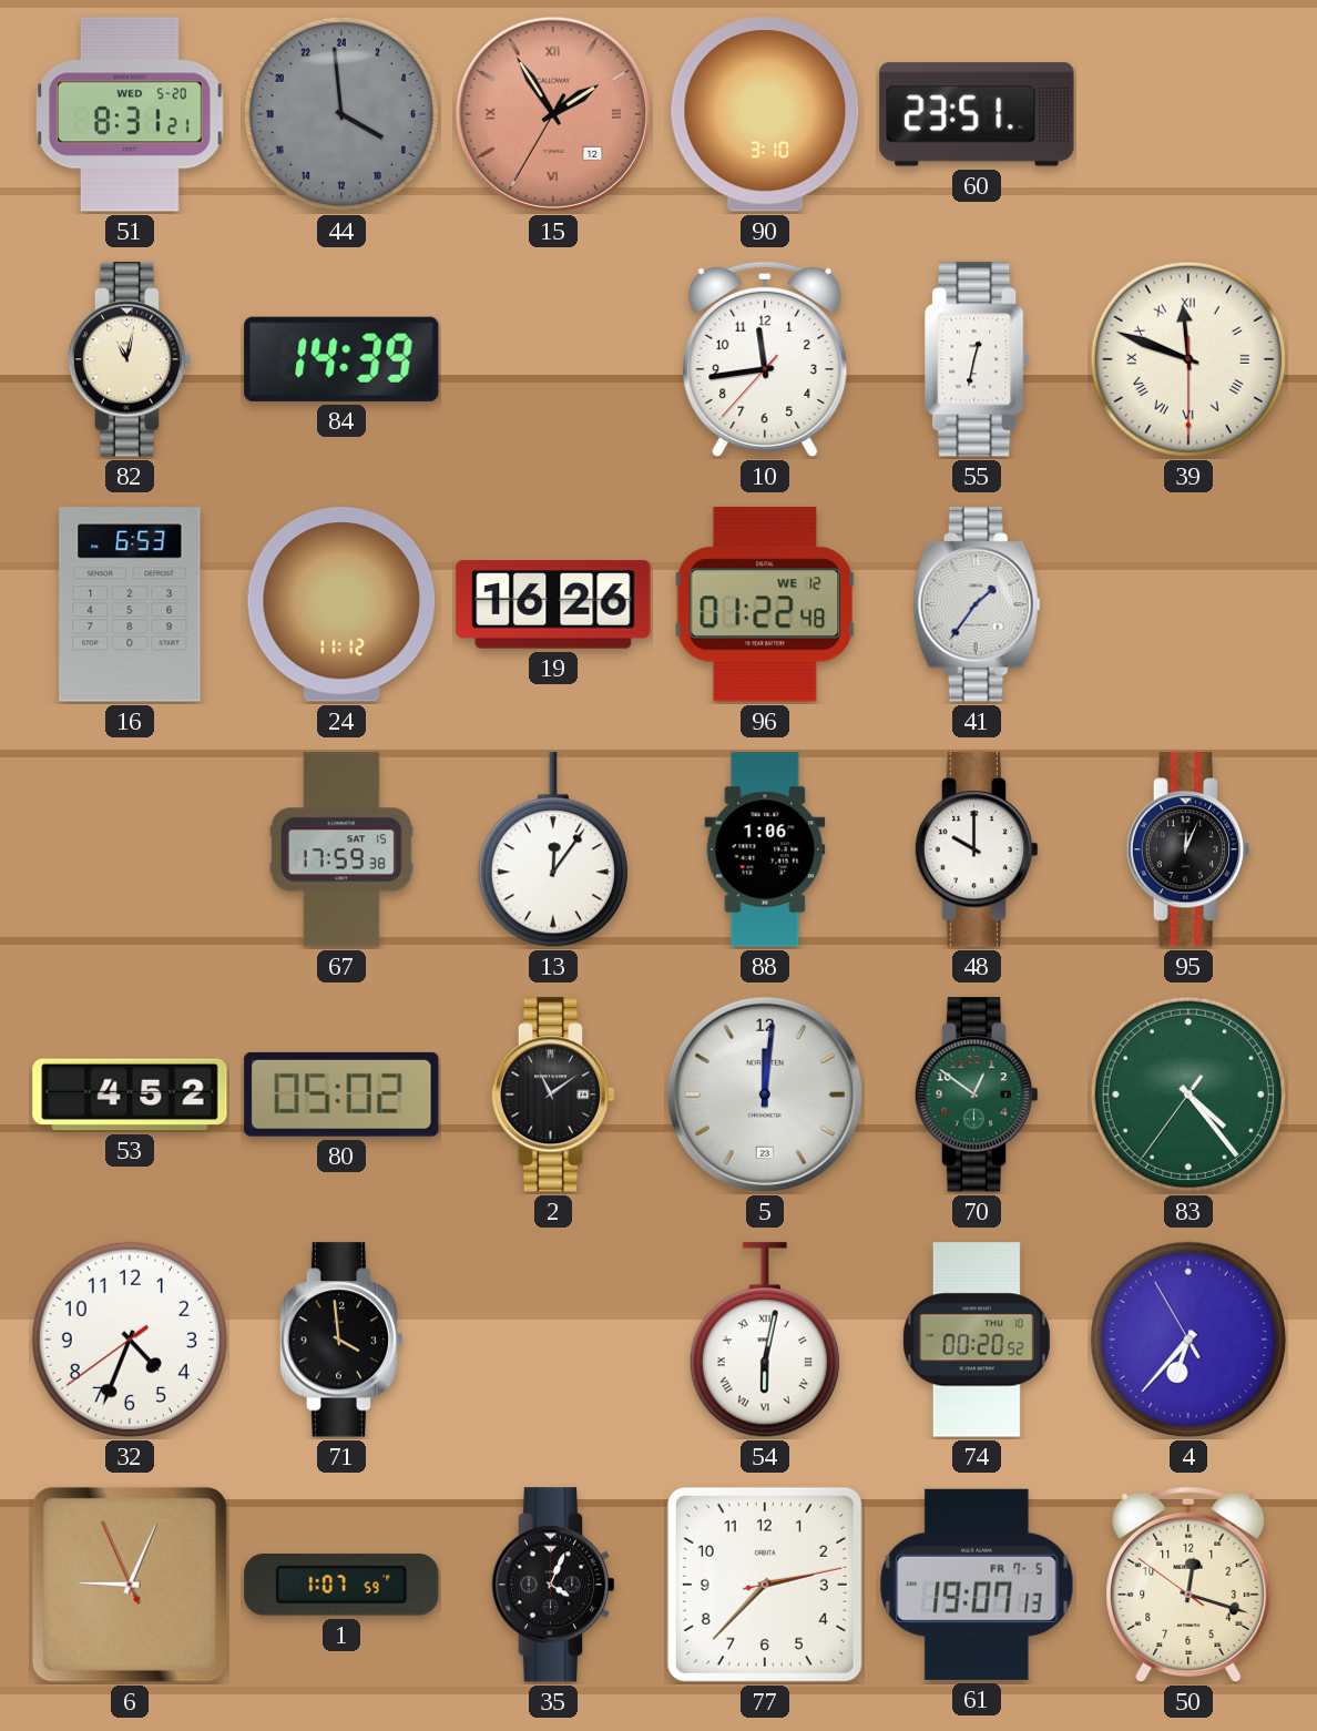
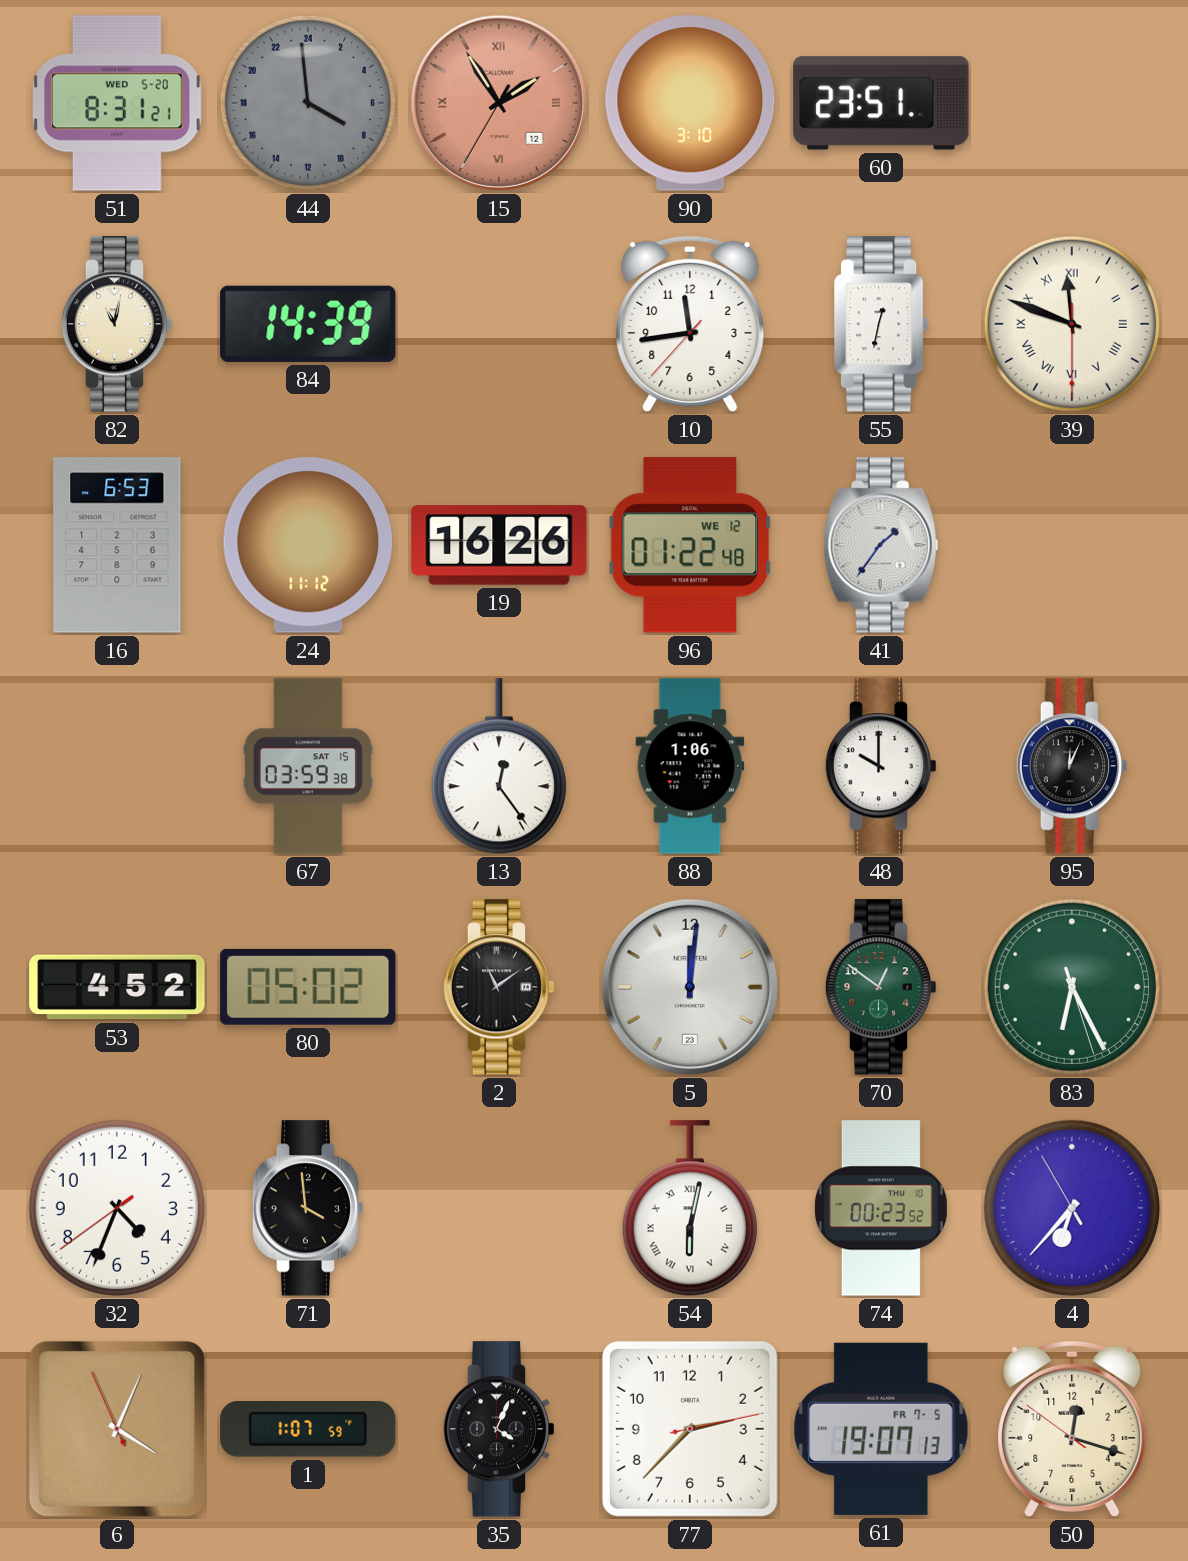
67: 17:59 -> 03:59
13: 12:06 -> 12:24
83: 4:23 -> 6:25
74: 00:20 -> 00:23
6: 9:03 -> 4:03
